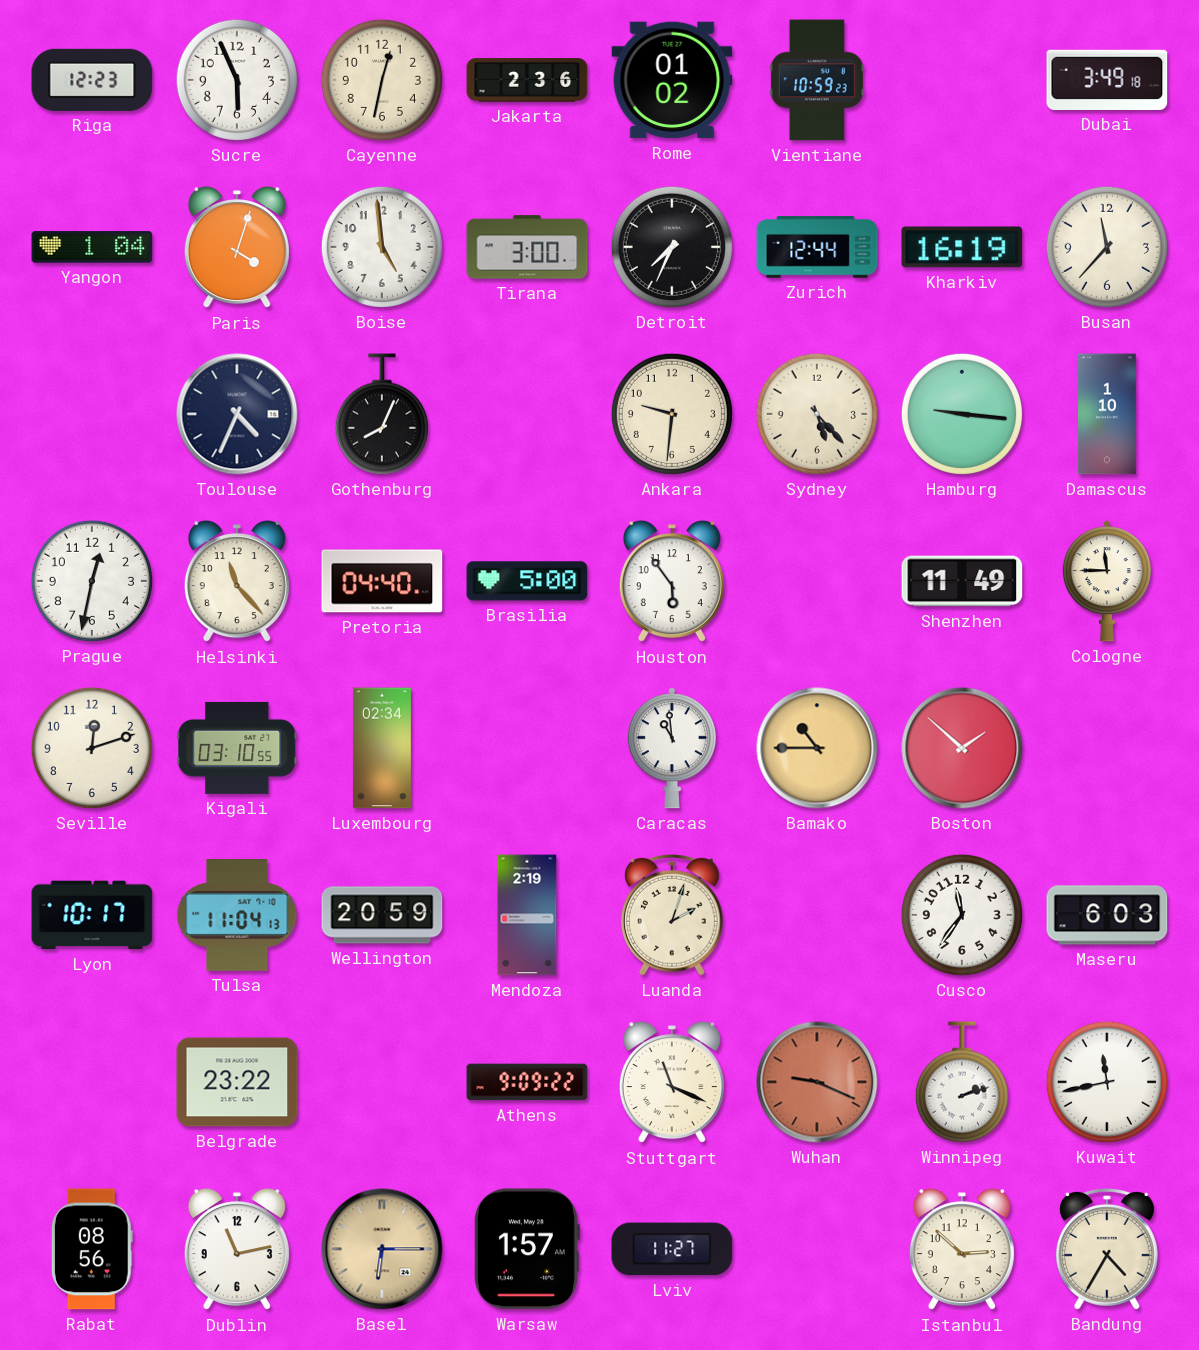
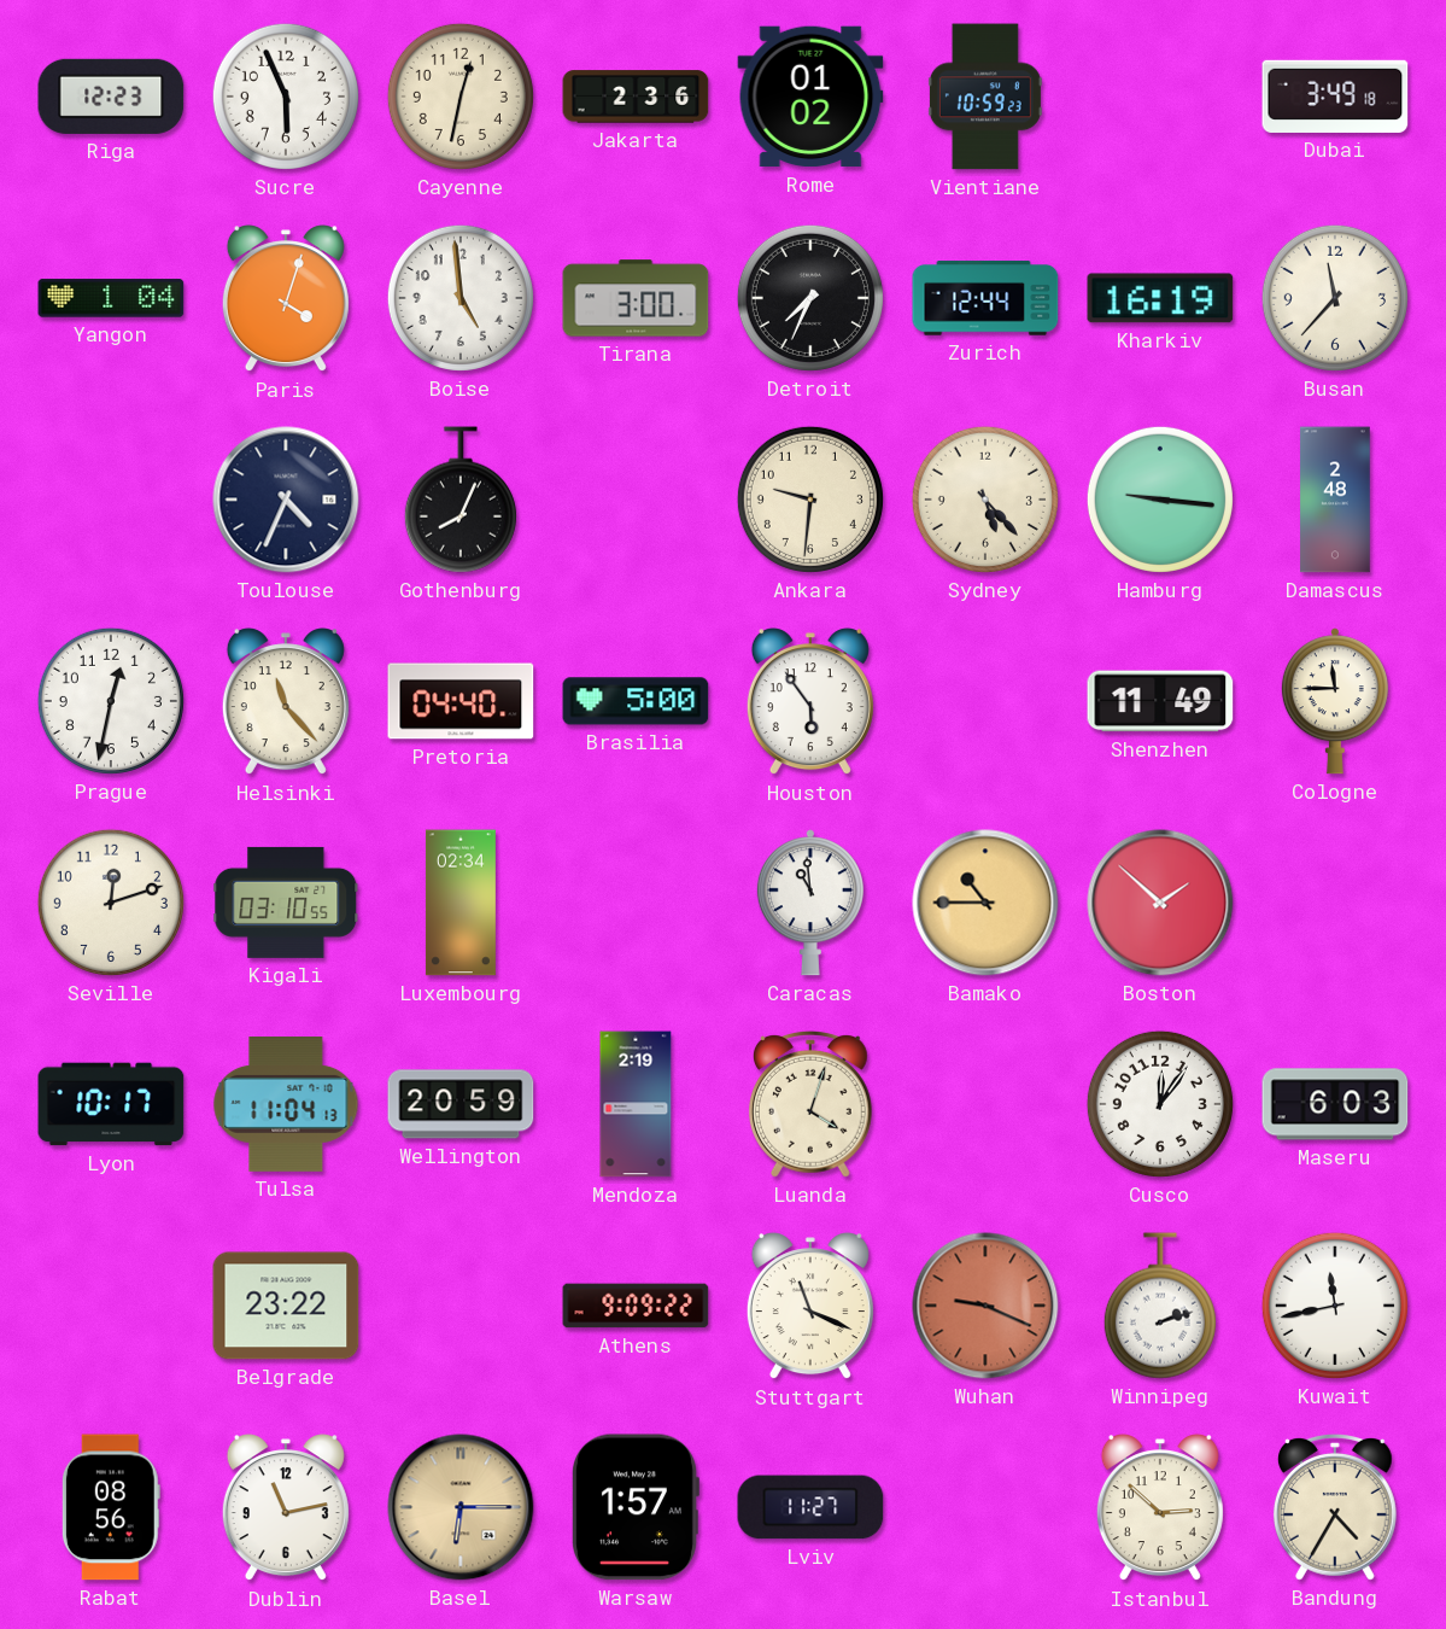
Damascus: 1:10 -> 2:48
Luanda: 2:03 -> 4:03
Cusco: 11:36 -> 12:06
